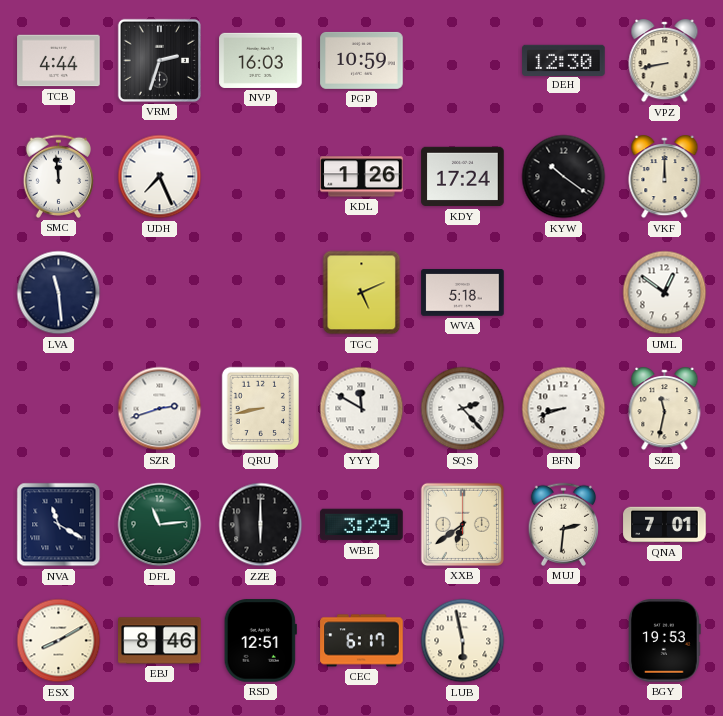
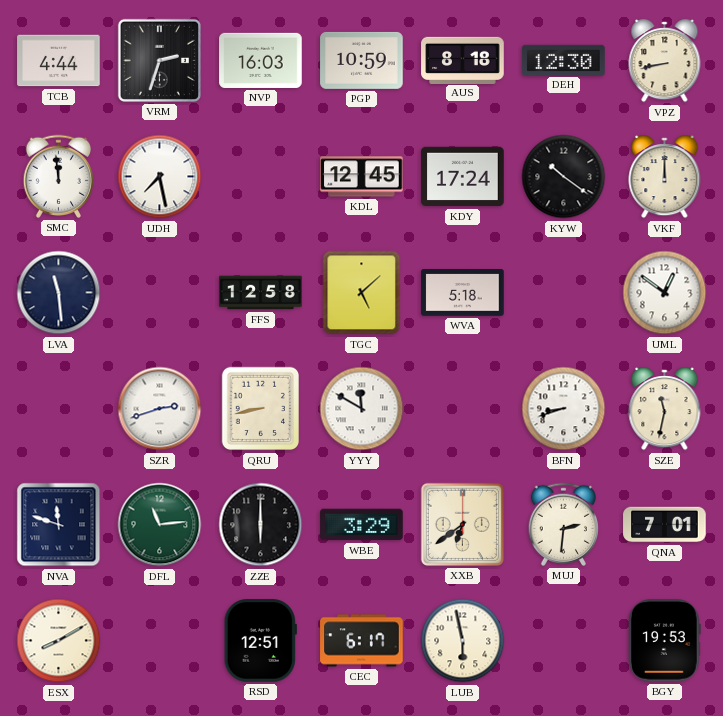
AUS: none -> 8:18
UDH: 7:26 -> 7:28
KDL: 1:26 -> 12:45
FFS: none -> 12:58
TGC: 5:11 -> 5:08
SQS: 2:23 -> none
NVA: 11:20 -> 11:48
EBJ: 8:46 -> none
